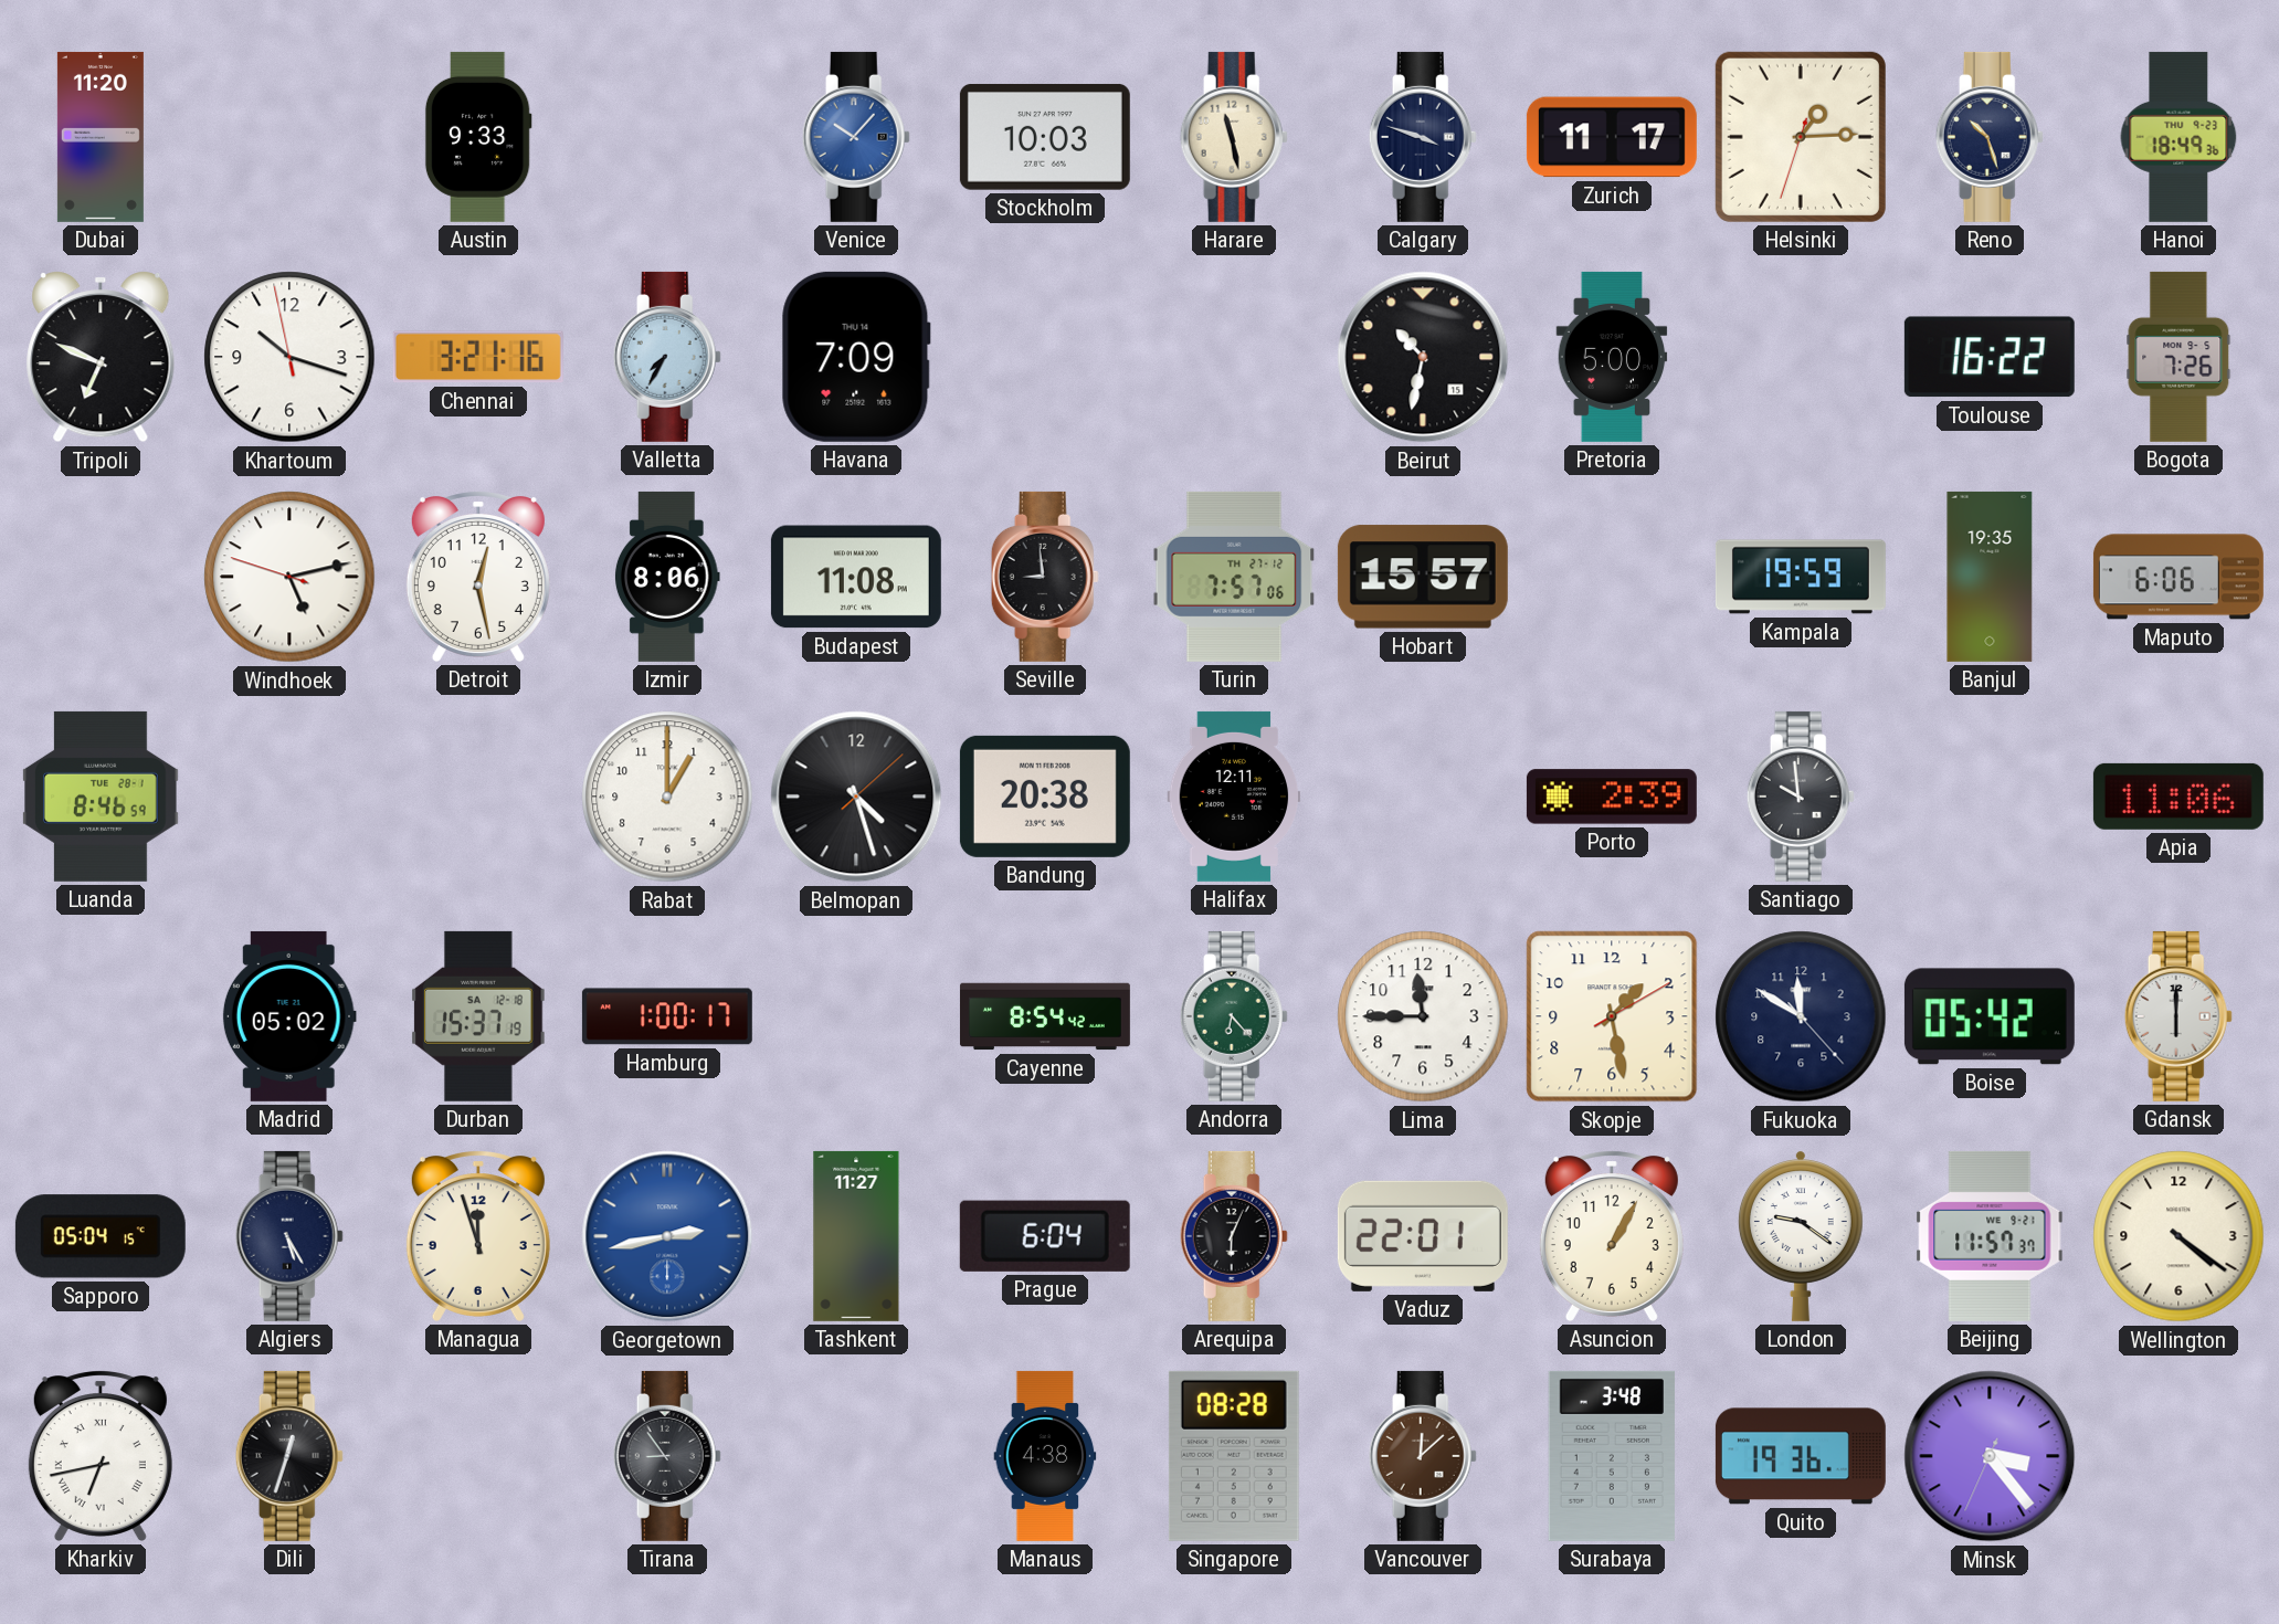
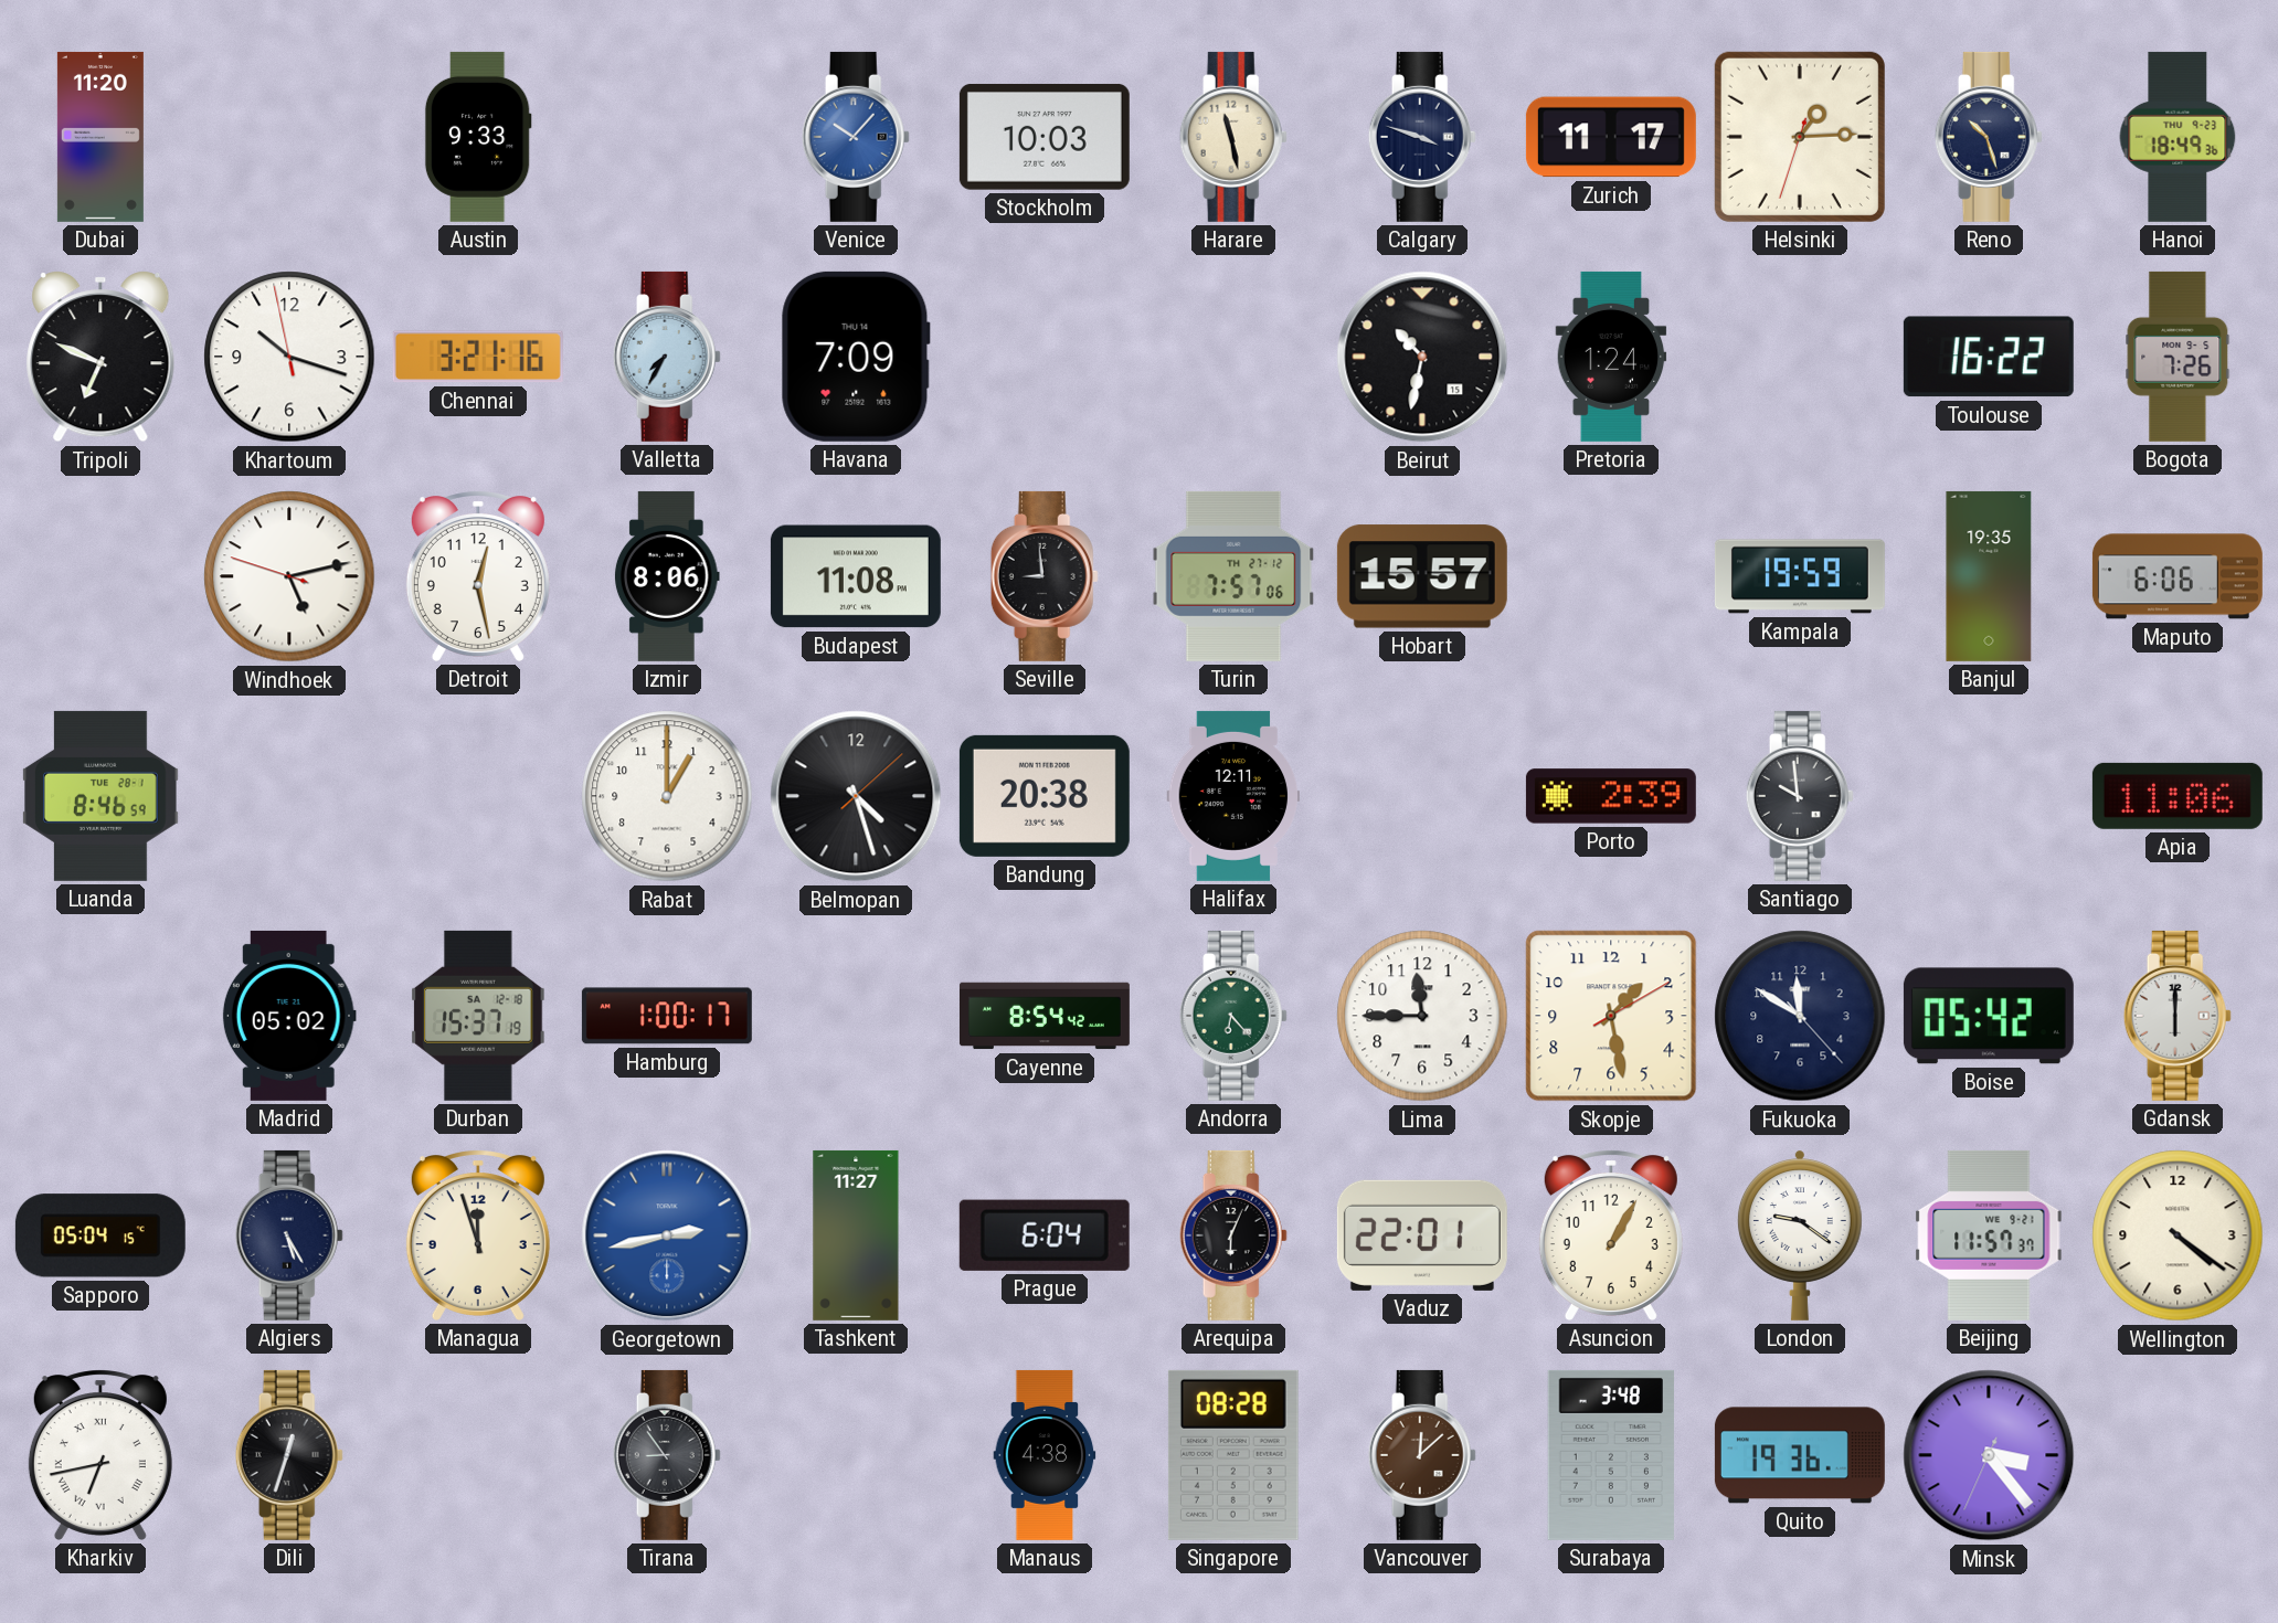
Pretoria: 5:00 -> 1:24
